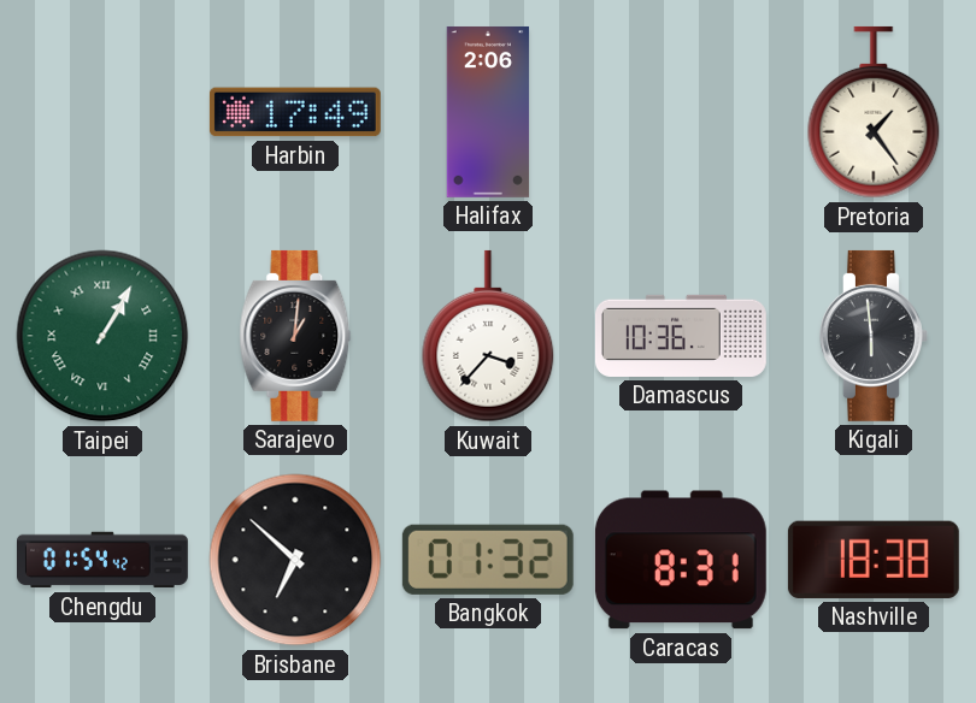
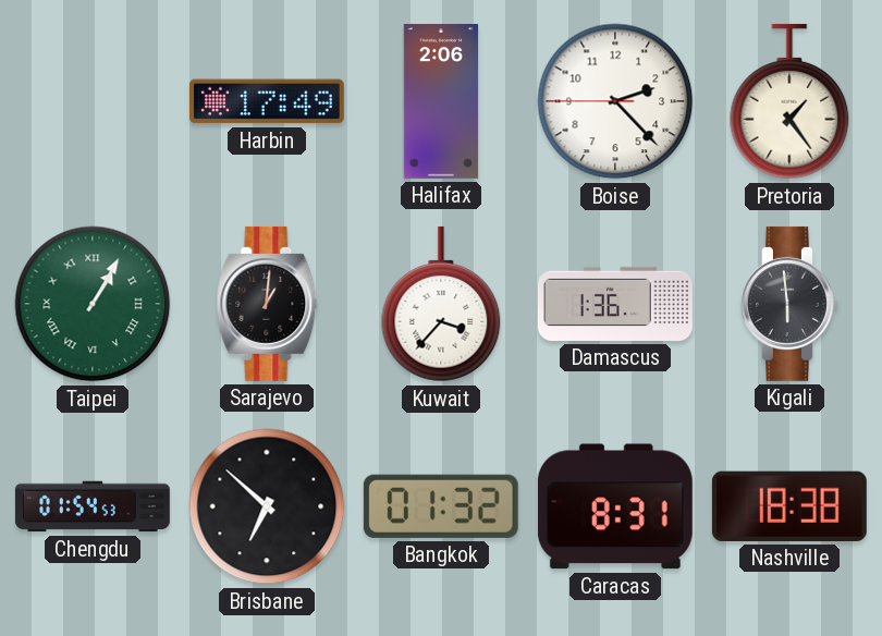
Boise: none -> 2:22
Damascus: 10:36 -> 1:36
Chengdu: 01:54:42 -> 01:54:53
